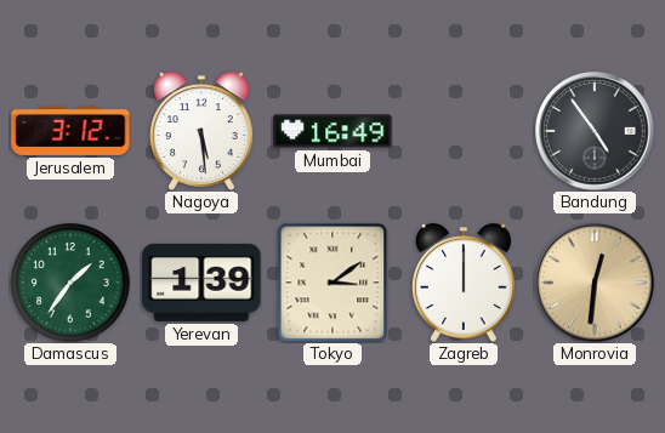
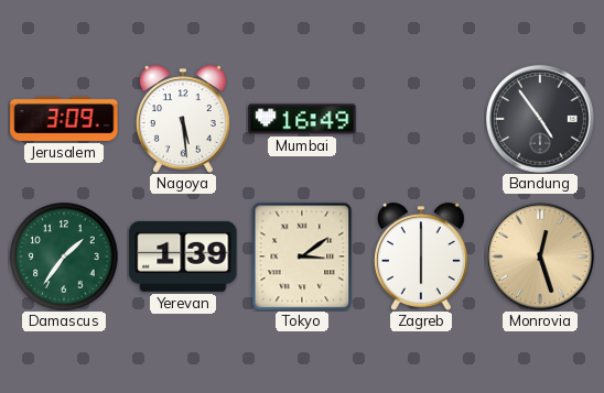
Jerusalem: 3:12 -> 3:09
Zagreb: 12:00 -> 6:00
Monrovia: 12:31 -> 12:27
